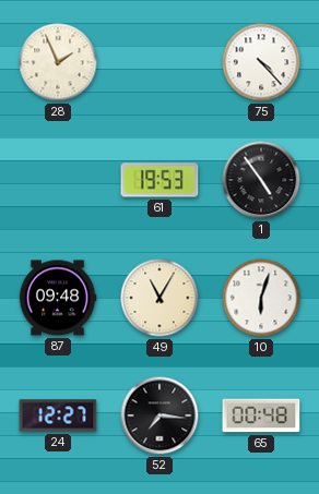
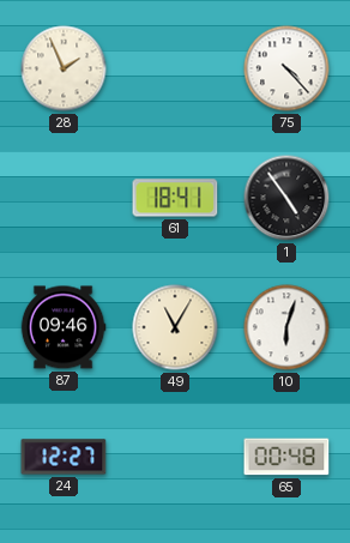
61: 19:53 -> 18:41
87: 09:48 -> 09:46
52: 7:16 -> none
